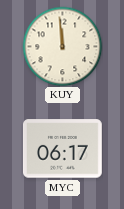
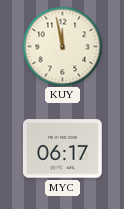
KUY: 11:59 -> 11:58
